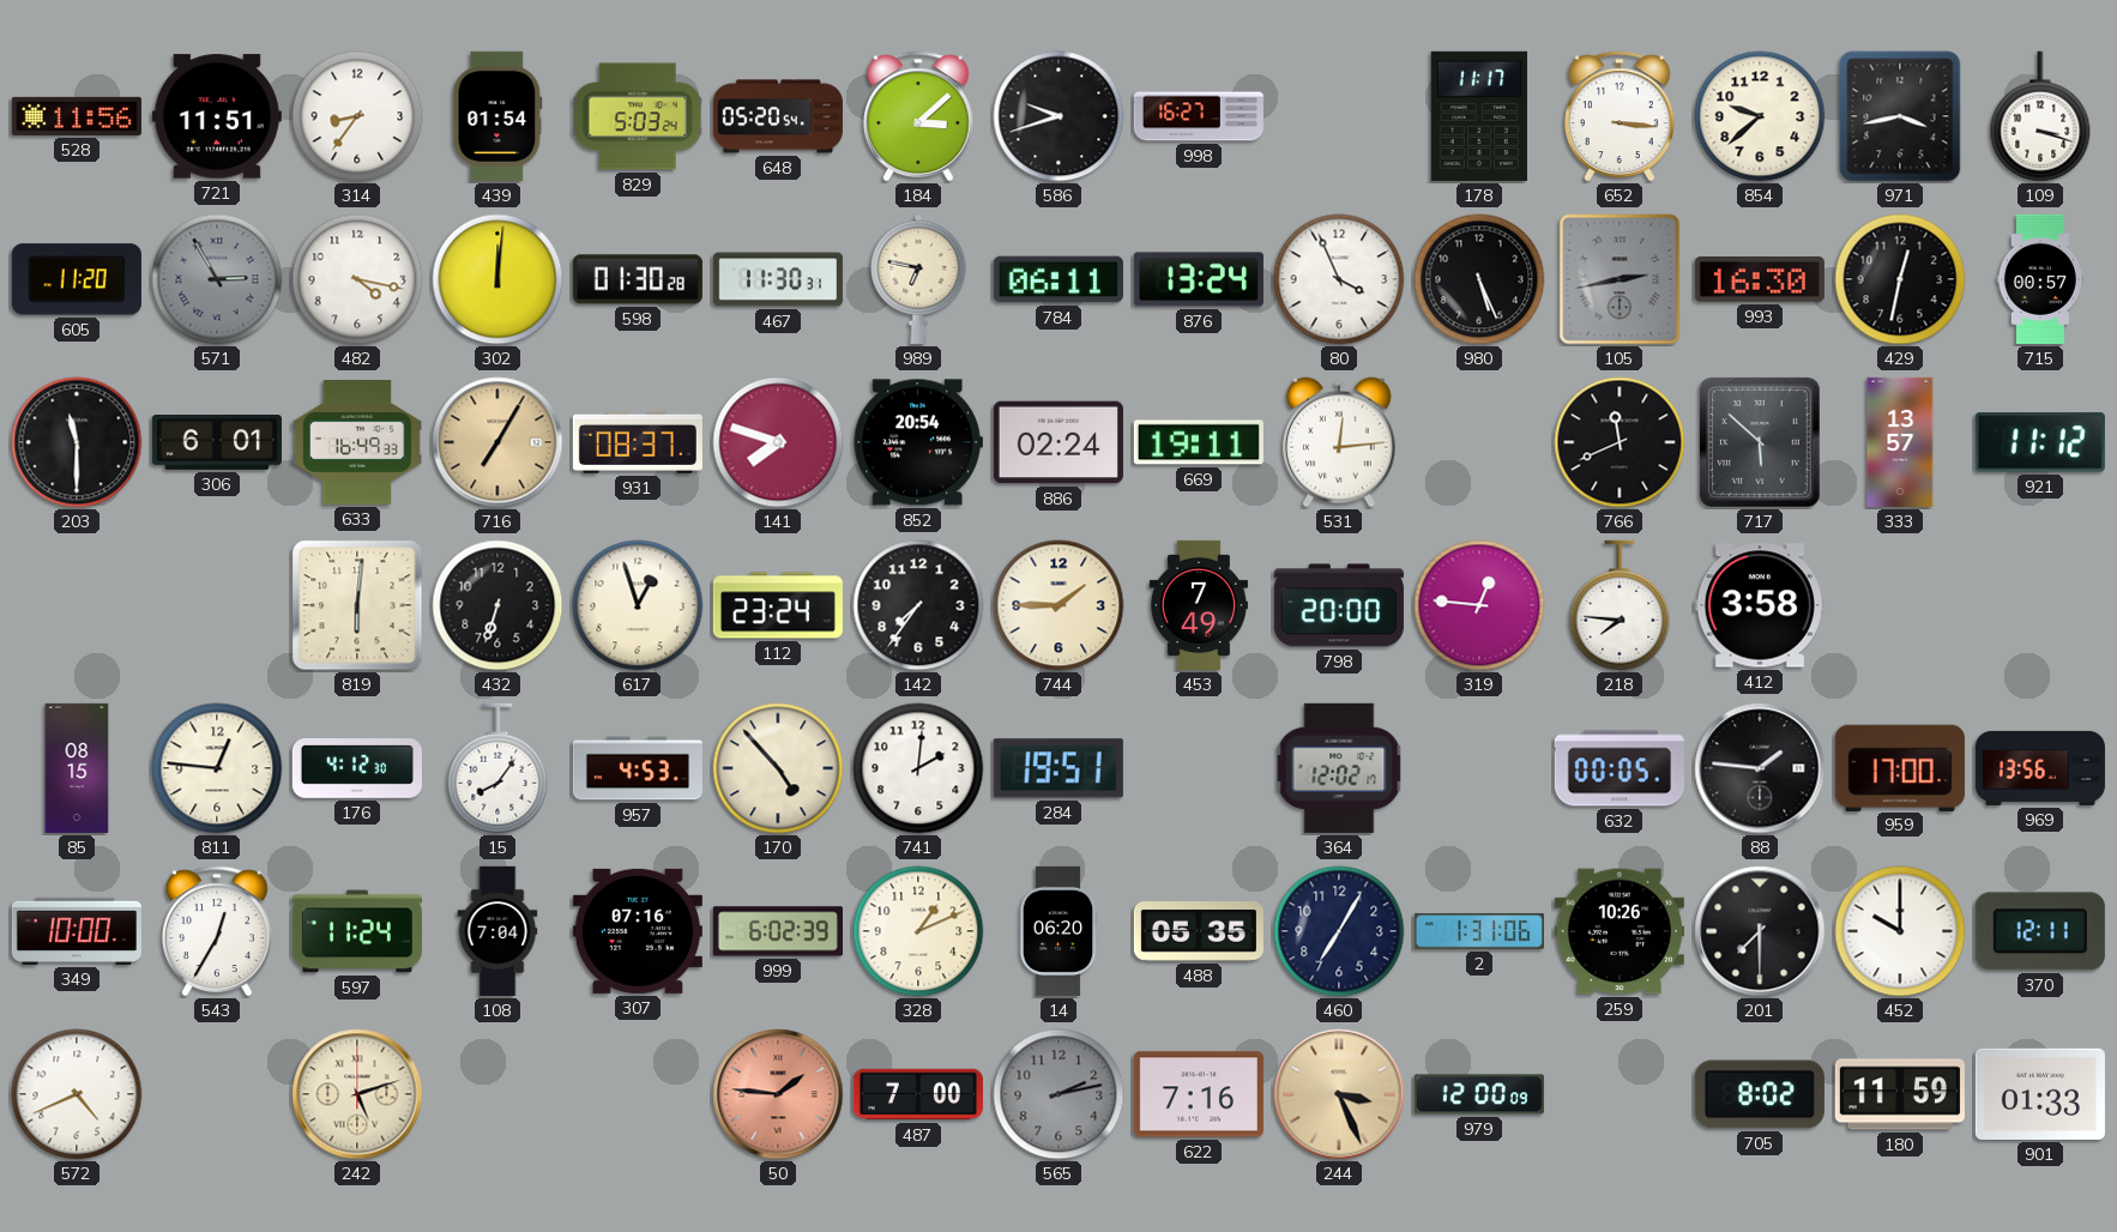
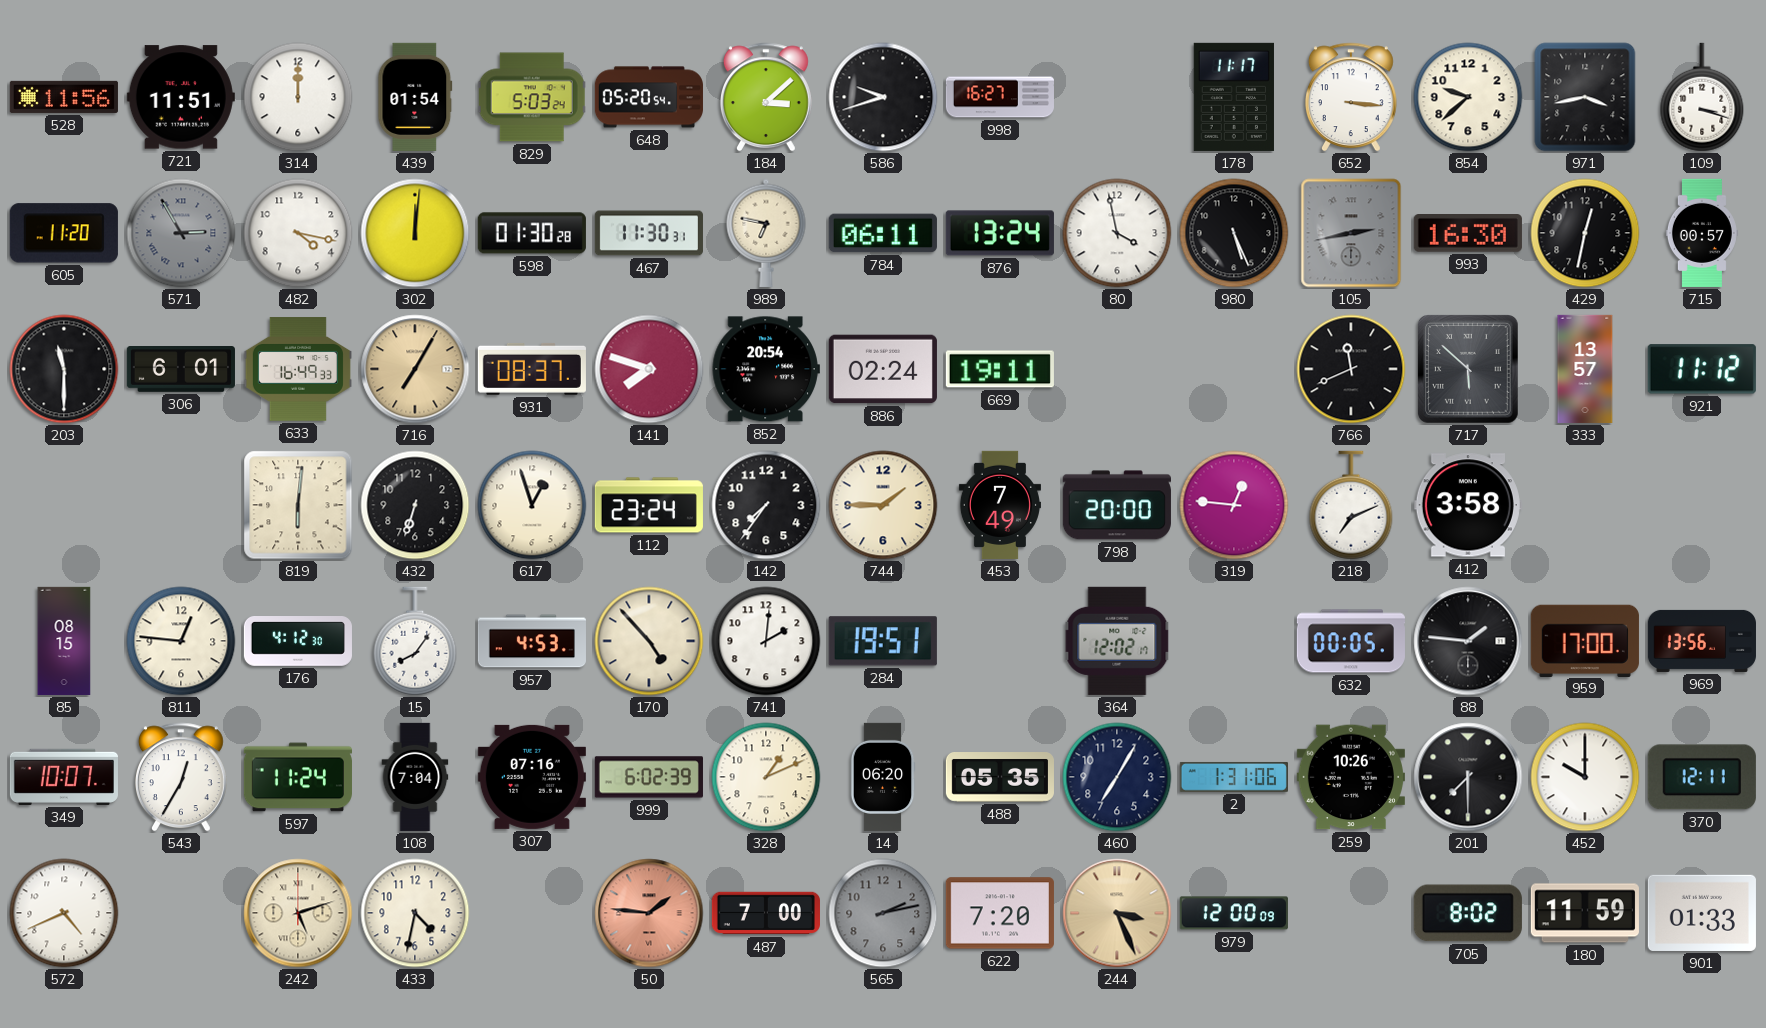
314: 8:36 -> 12:00
80: 3:56 -> 3:58
531: 12:14 -> none
218: 7:46 -> 7:11
349: 10:00 -> 10:07
433: none -> 4:32
622: 7:16 -> 7:20
